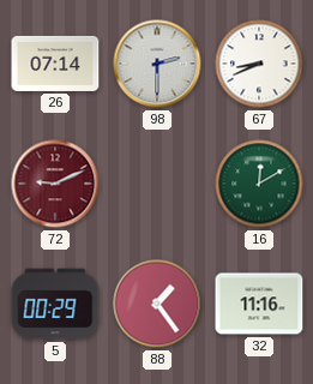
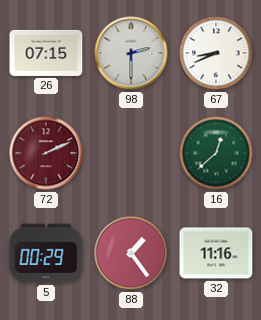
26: 07:14 -> 07:15
72: 9:11 -> 2:11
16: 12:10 -> 12:38
